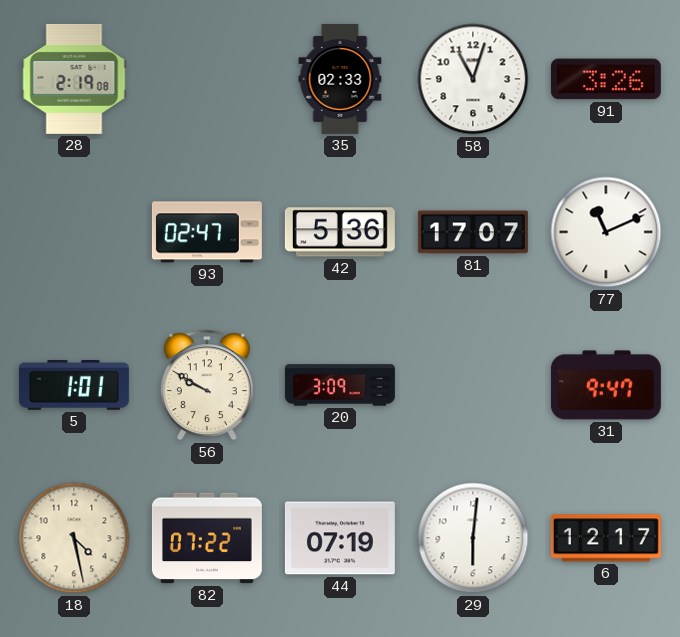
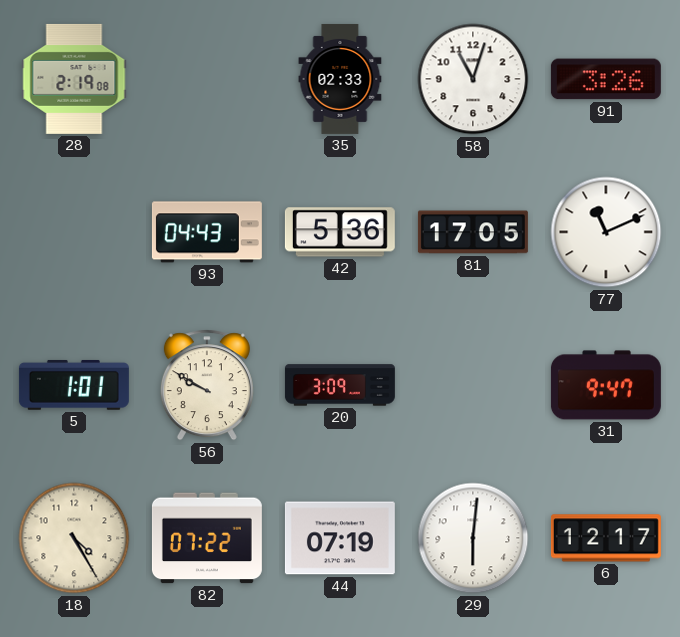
93: 02:47 -> 04:43
81: 17:07 -> 17:05
18: 4:28 -> 4:25
